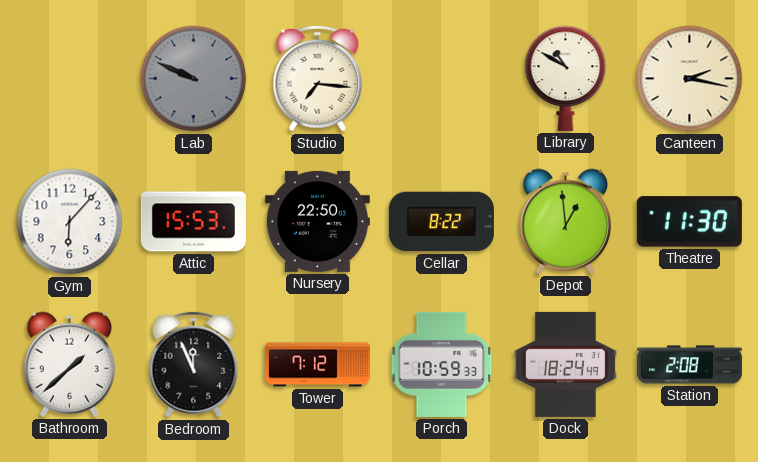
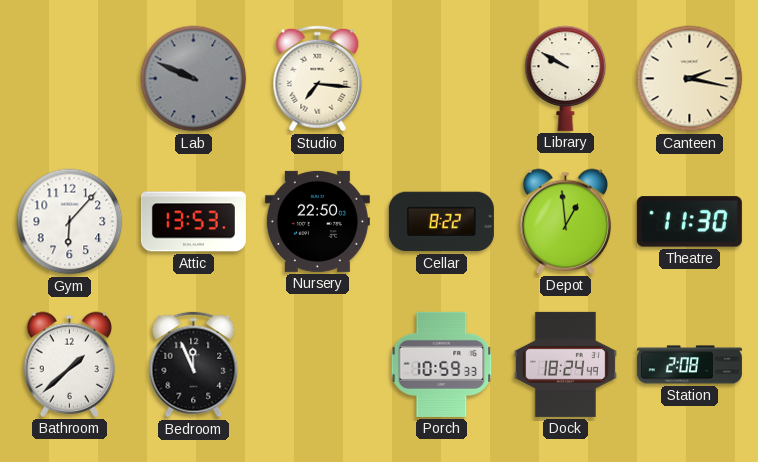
Library: 10:50 -> 9:50
Attic: 15:53 -> 13:53
Tower: 7:12 -> none
